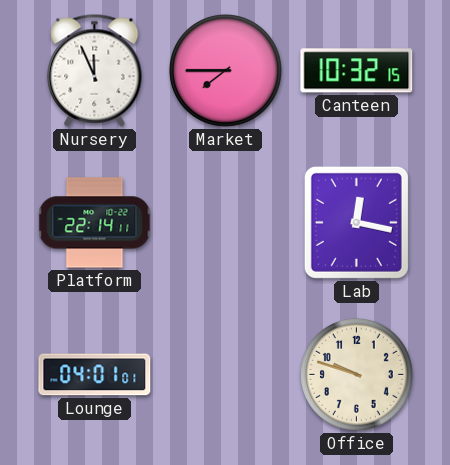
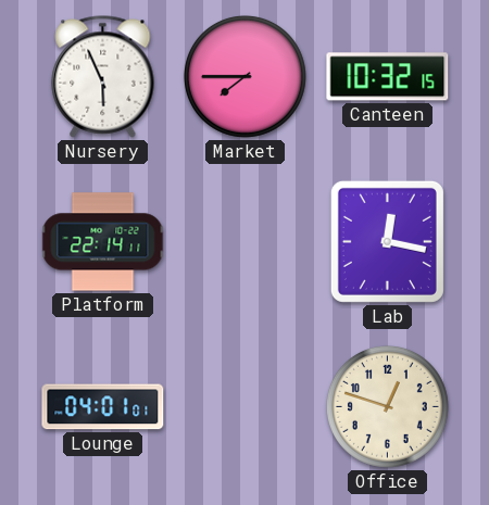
Nursery: 11:56 -> 5:56
Office: 9:48 -> 12:48
